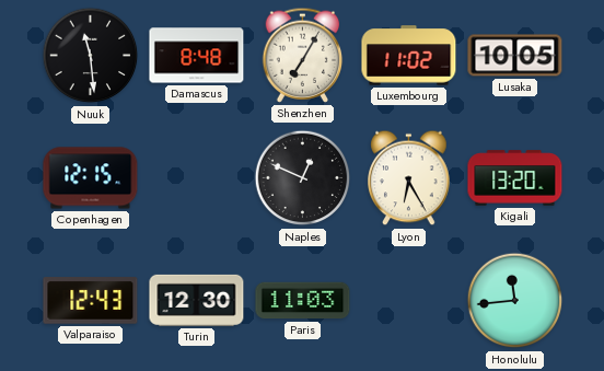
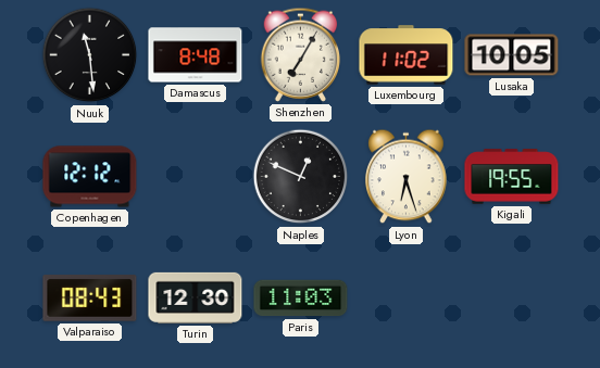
Copenhagen: 12:15 -> 12:12
Lyon: 6:25 -> 6:27
Kigali: 13:20 -> 19:55
Valparaiso: 12:43 -> 08:43
Honolulu: 11:44 -> none
